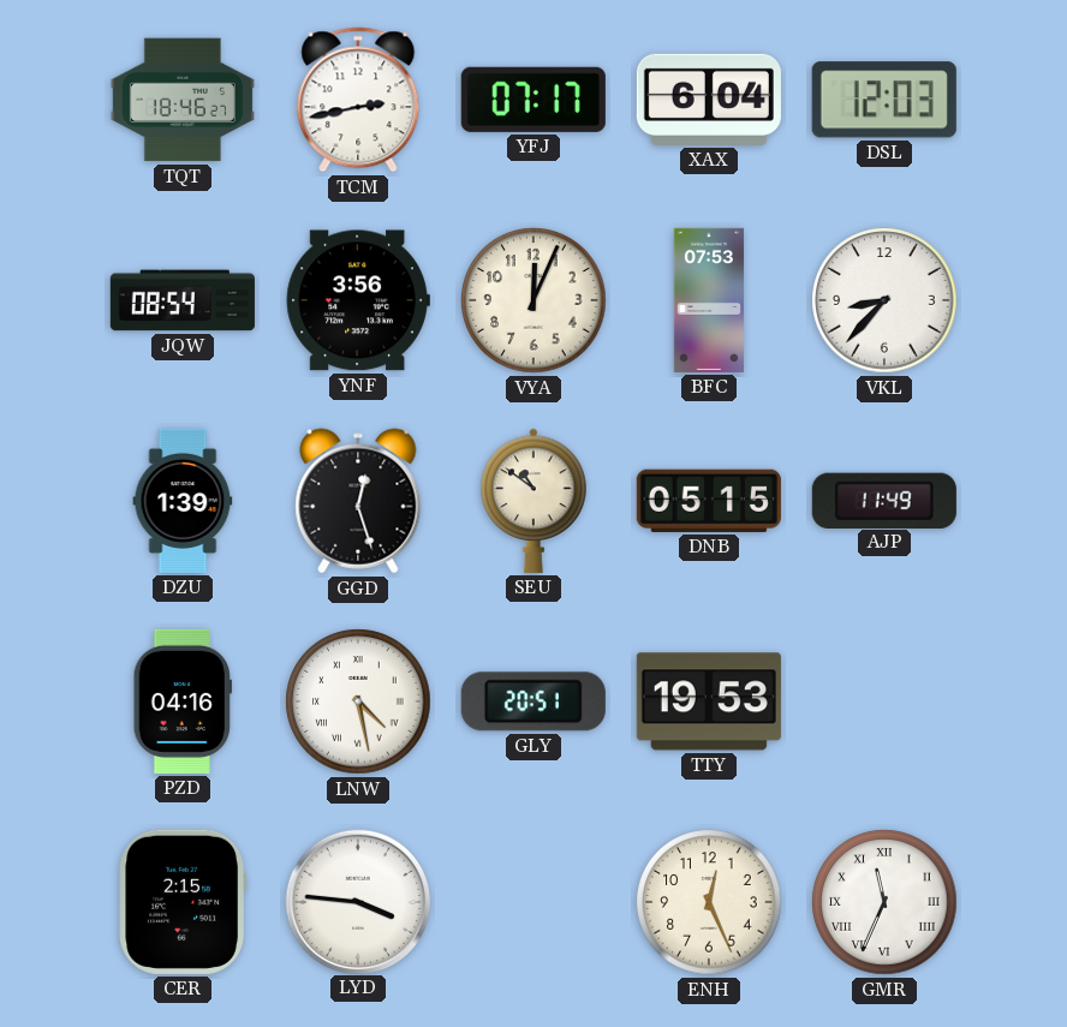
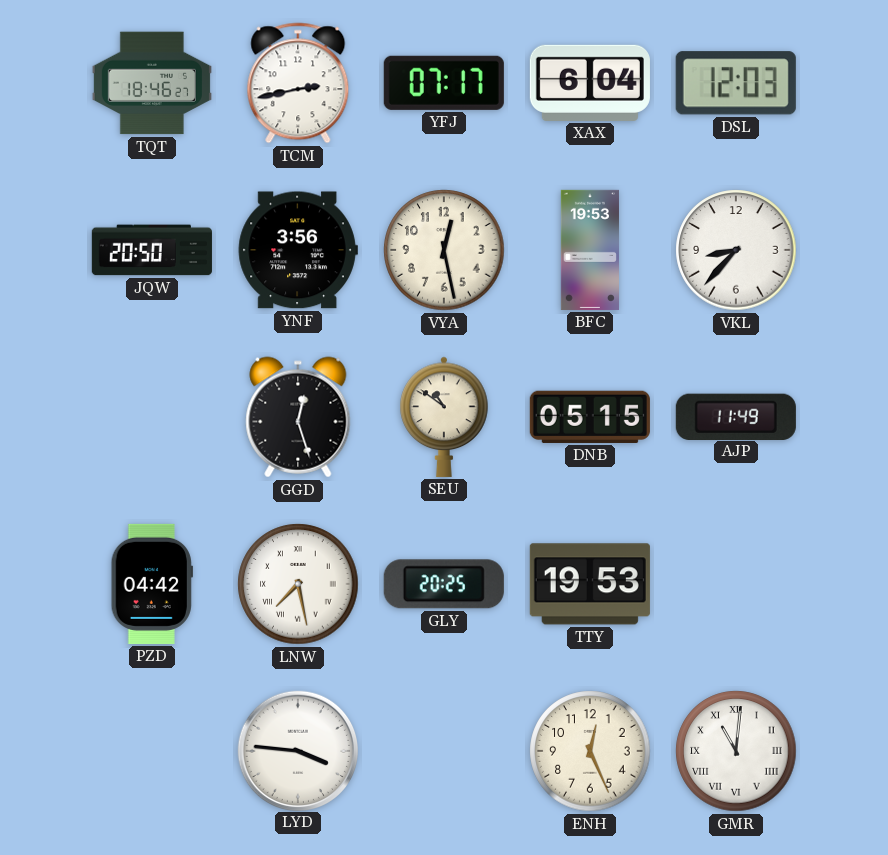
JQW: 08:54 -> 20:50
VYA: 12:04 -> 12:28
BFC: 07:53 -> 19:53
DZU: 1:39 -> none
PZD: 04:16 -> 04:42
LNW: 4:28 -> 7:28
GLY: 20:51 -> 20:25
CER: 2:15 -> none
GMR: 11:34 -> 11:01
